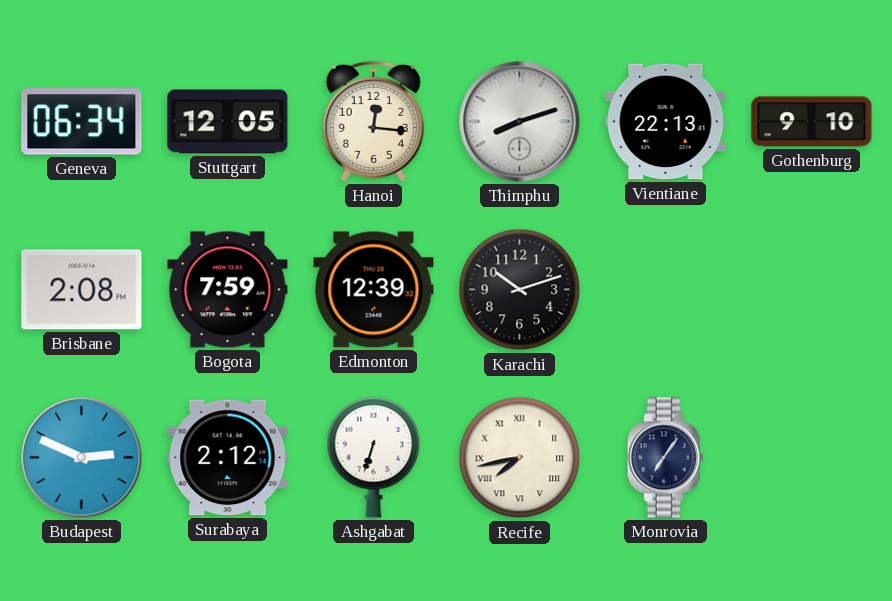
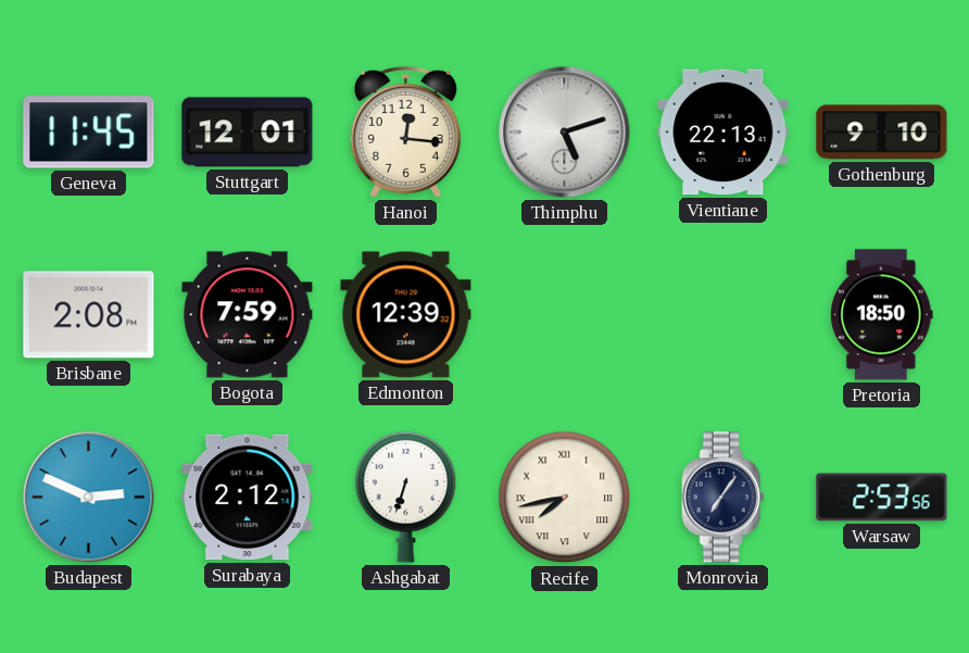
Geneva: 06:34 -> 11:45
Stuttgart: 12:05 -> 12:01
Thimphu: 8:12 -> 5:12
Karachi: 10:12 -> none
Pretoria: none -> 18:50
Warsaw: none -> 2:53
